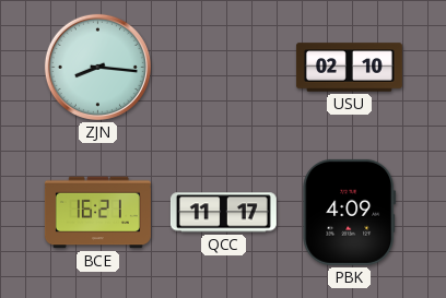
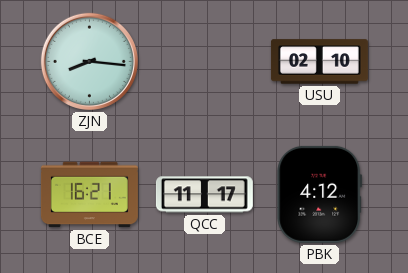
PBK: 4:09 -> 4:12
